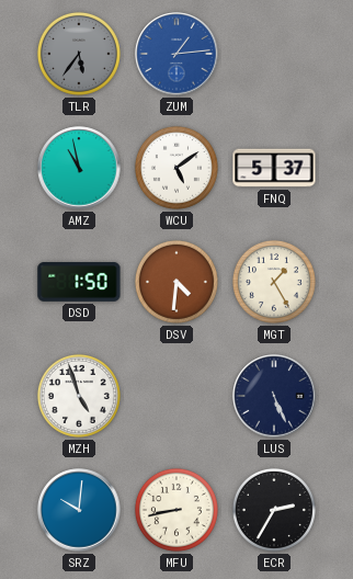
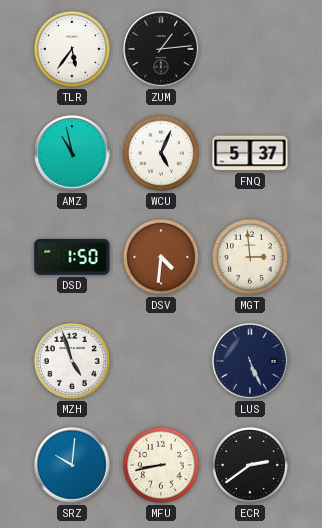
TLR dial: grey -> white
ZUM dial: blue -> black
WCU: 5:09 -> 5:04
MGT: 1:25 -> 2:59
ECR: 2:35 -> 2:39
